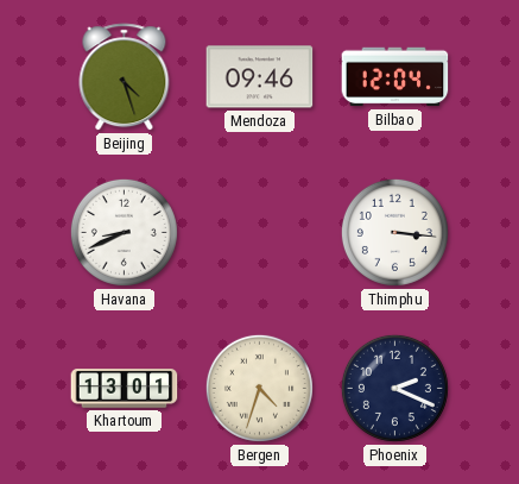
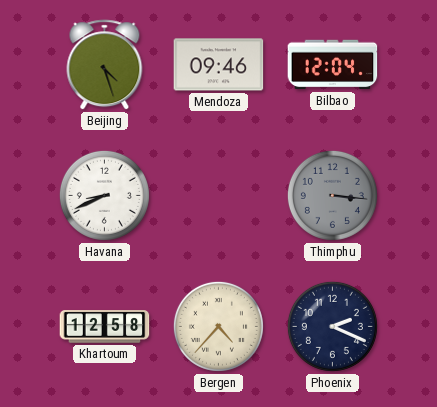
Thimphu dial: white -> grey
Khartoum: 13:01 -> 12:58
Bergen: 4:33 -> 4:37
